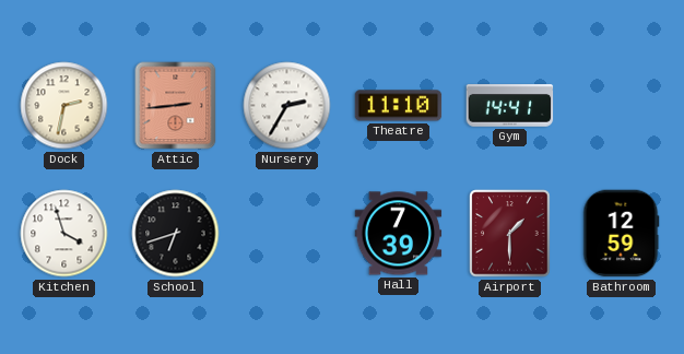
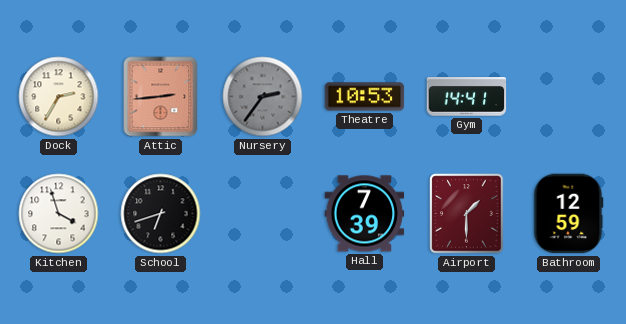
Dock: 2:32 -> 2:35
Nursery: 2:35 -> 2:36
Nursery dial: white -> grey
Theatre: 11:10 -> 10:53
